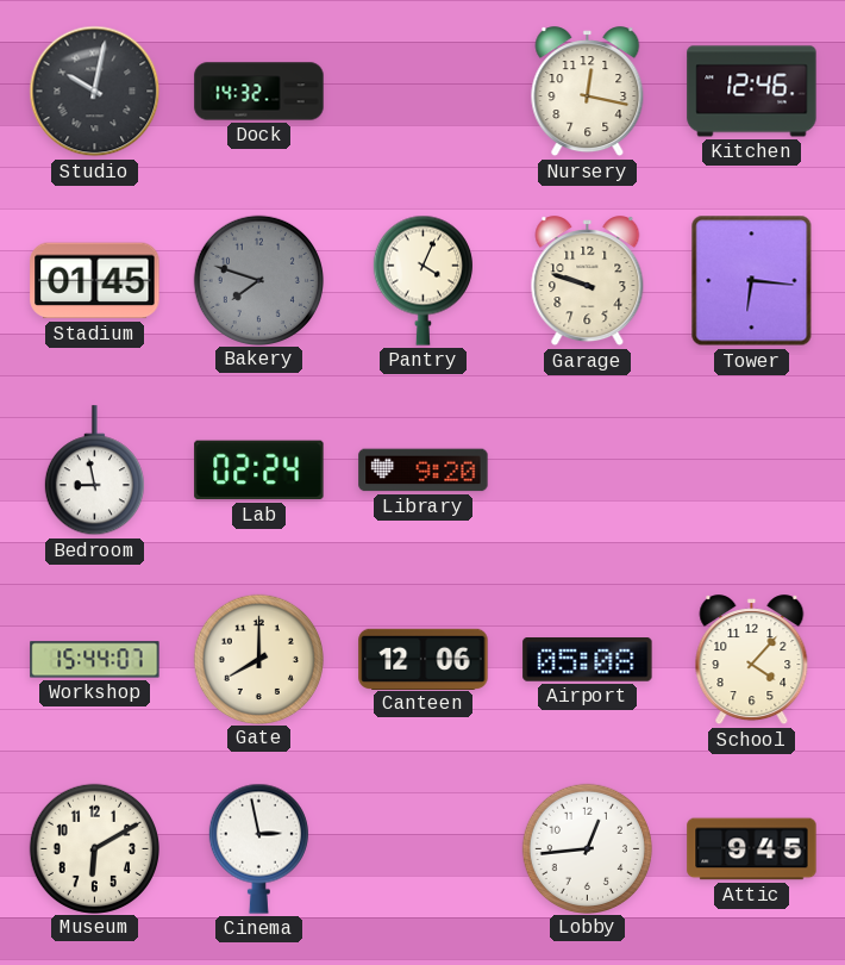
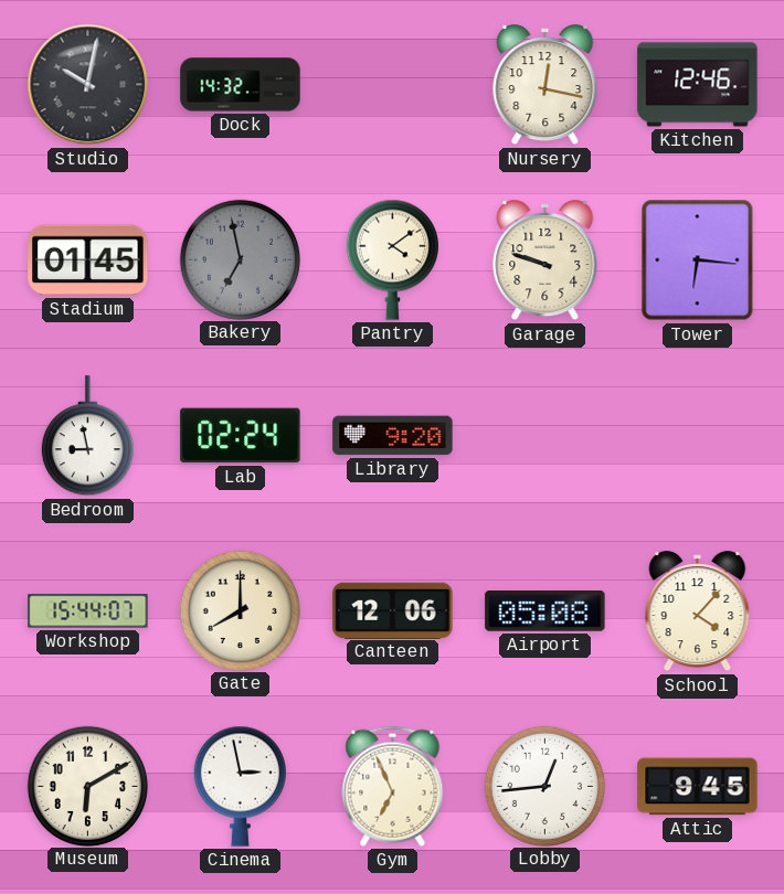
Bakery: 7:48 -> 6:58
Pantry: 4:04 -> 4:09
Gym: none -> 6:56
